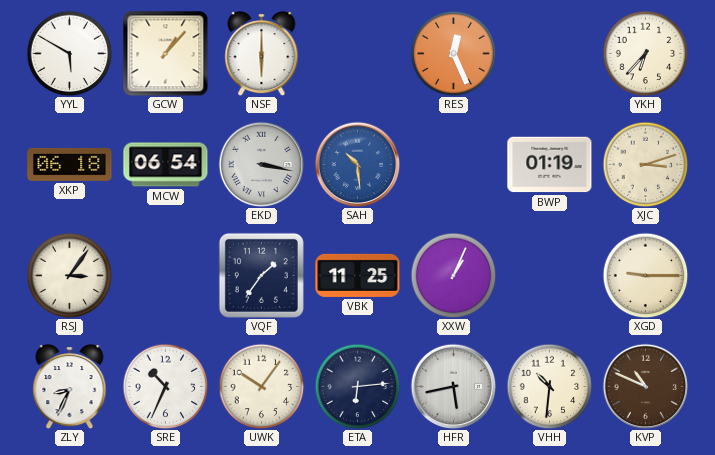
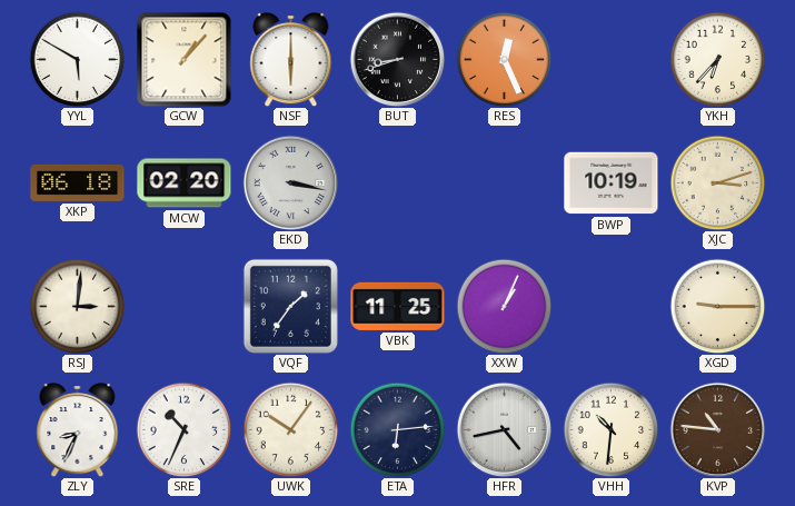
BUT: none -> 8:42
MCW: 06:54 -> 02:20
SAH: 10:29 -> none
BWP: 01:19 -> 10:19
RSJ: 3:06 -> 3:01
HFR: 5:43 -> 4:43
KVP: 10:49 -> 10:46
